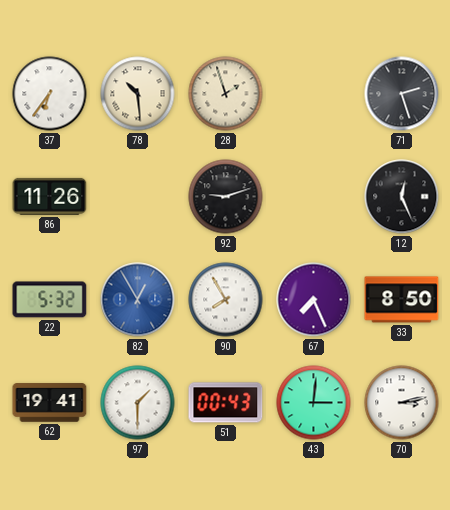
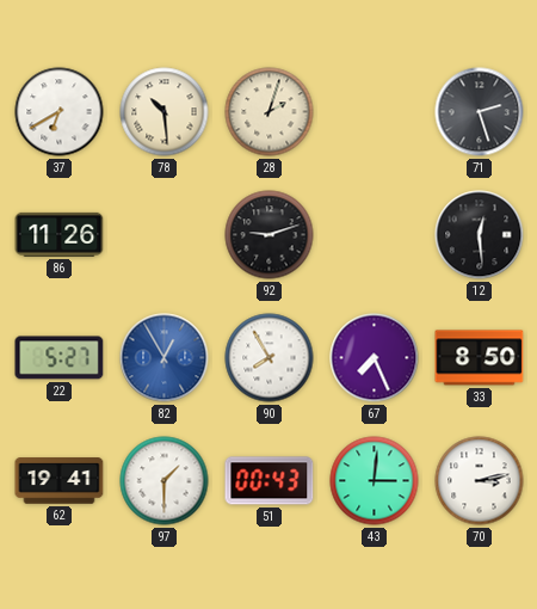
37: 6:36 -> 6:40
28: 1:57 -> 2:03
12: 12:26 -> 12:29
22: 5:32 -> 5:27
